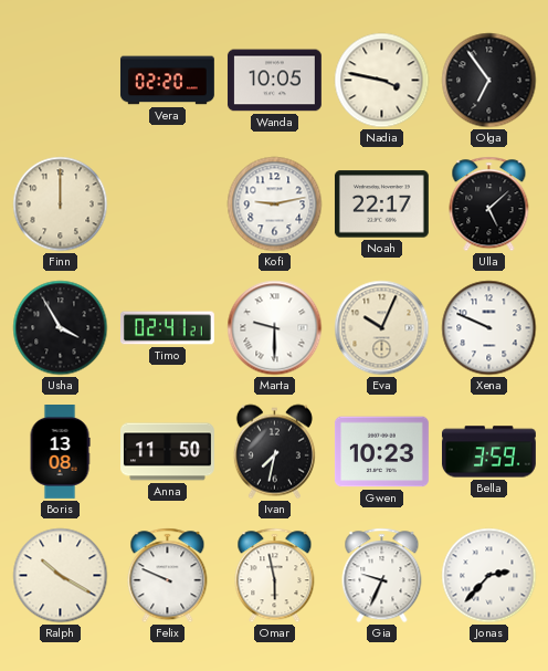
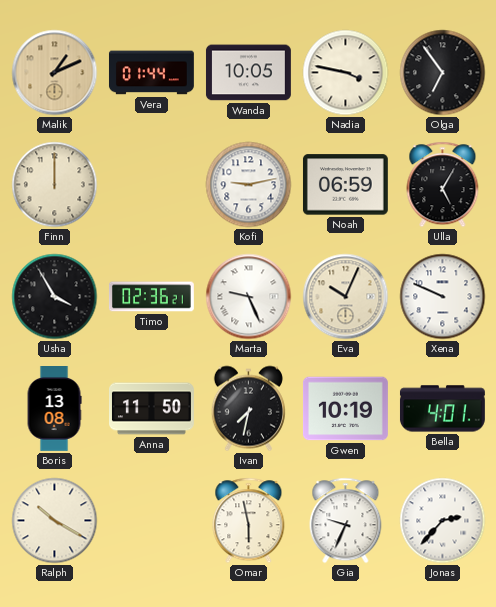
Malik: none -> 1:11
Vera: 02:20 -> 01:44
Noah: 22:17 -> 06:59
Ulla: 5:08 -> 5:05
Timo: 02:41 -> 02:36
Marta: 9:30 -> 9:26
Gwen: 10:23 -> 10:19
Bella: 3:59 -> 4:01
Felix: 9:49 -> none
